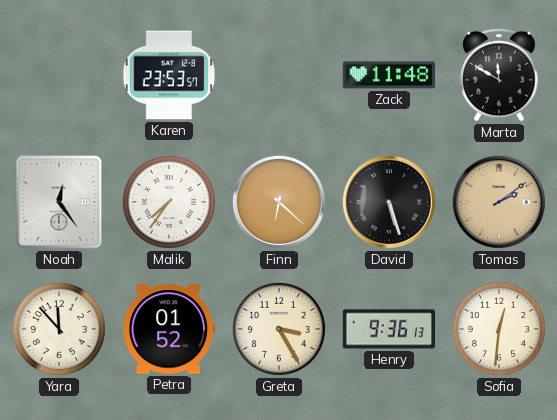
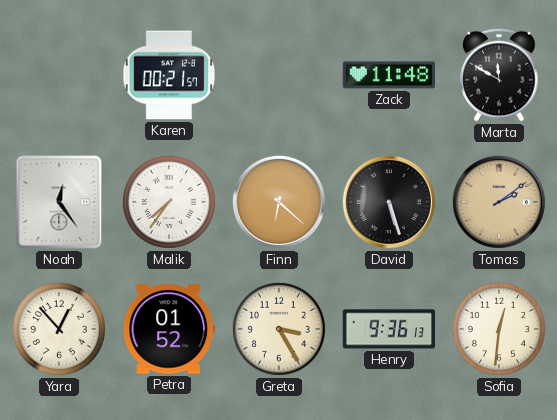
Karen: 23:53 -> 00:21
Yara: 11:53 -> 12:53
